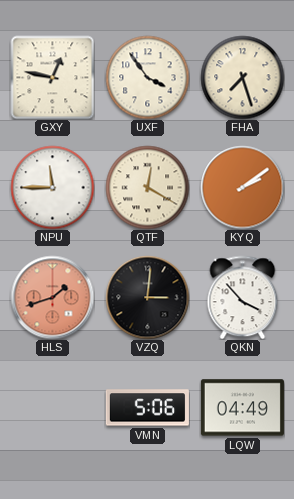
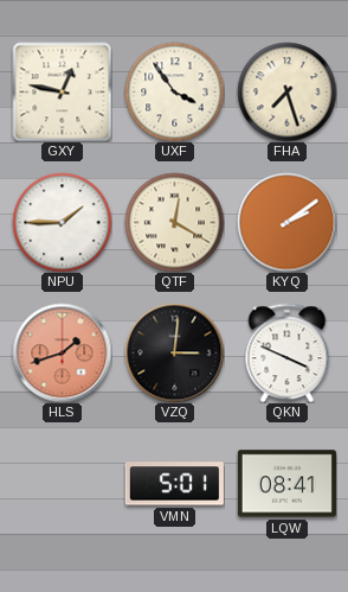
NPU: 11:45 -> 1:45
QKN: 3:53 -> 3:49
VMN: 5:06 -> 5:01
LQW: 04:49 -> 08:41
